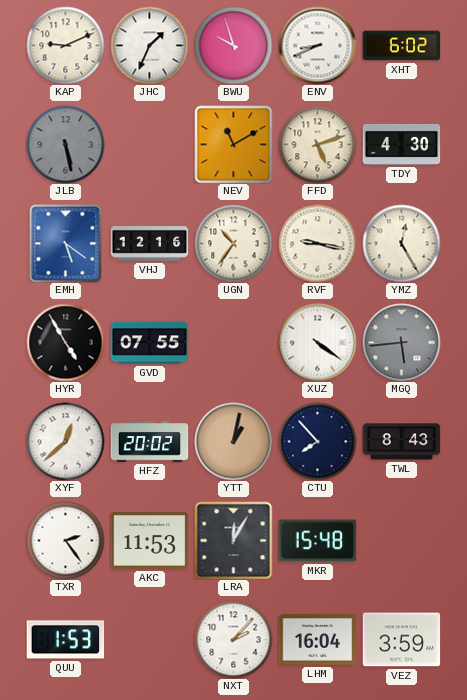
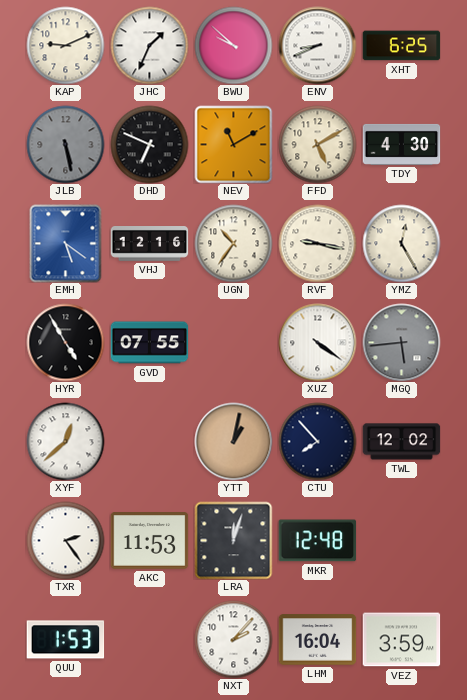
BWU: 9:57 -> 9:52
XHT: 6:02 -> 6:25
DHD: none -> 6:49
FFD: 5:12 -> 5:10
HFZ: 20:02 -> none
TWL: 8:43 -> 12:02
LRA: 12:05 -> 12:03
MKR: 15:48 -> 12:48
